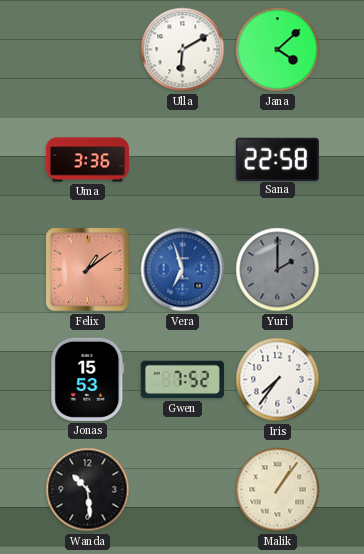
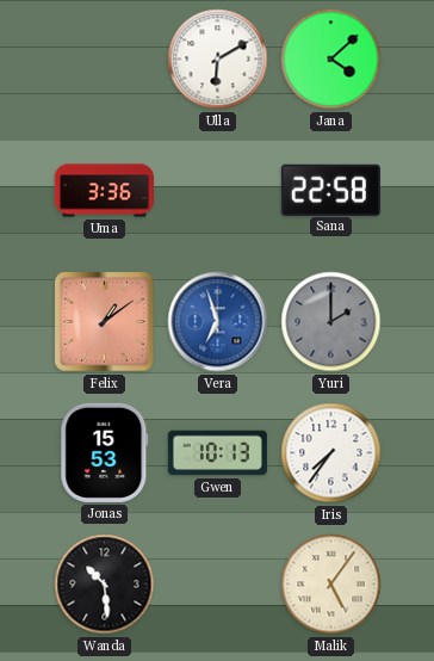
Gwen: 7:52 -> 10:13
Malik: 1:06 -> 5:06
